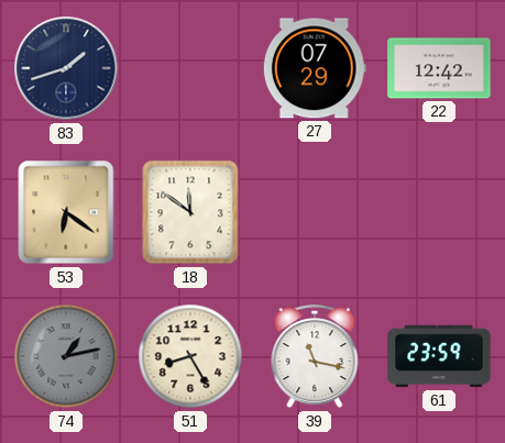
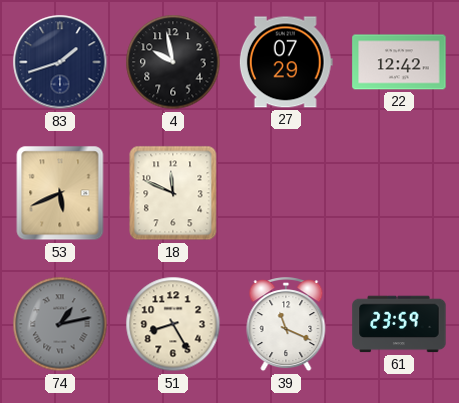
4: none -> 9:58
53: 6:21 -> 5:41
18: 11:51 -> 11:49
39: 11:17 -> 11:19
